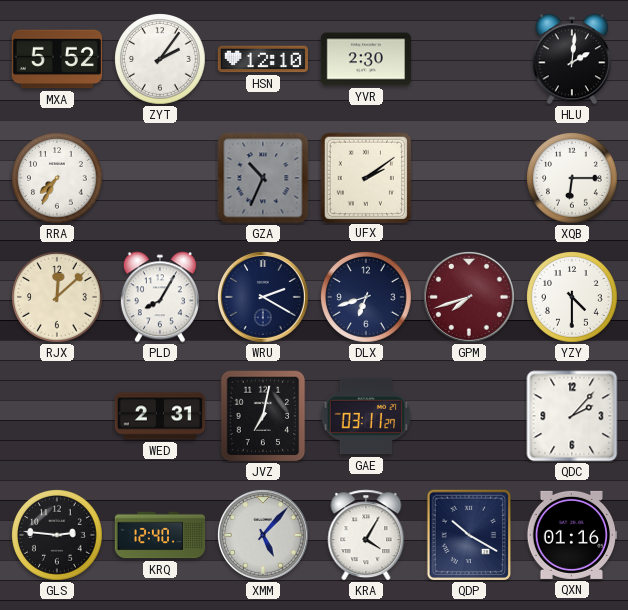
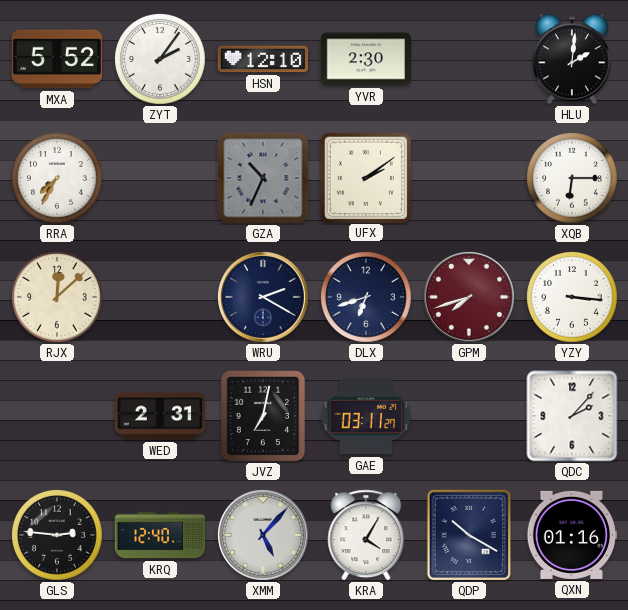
PLD: 8:05 -> none
YZY: 4:30 -> 3:16
